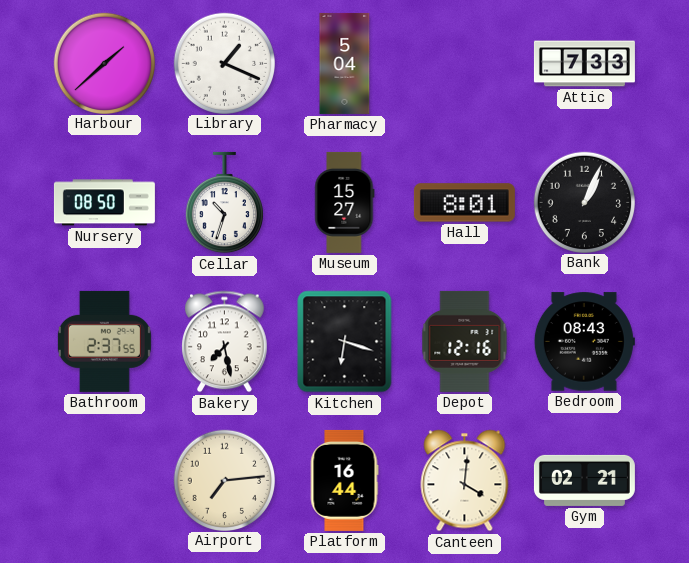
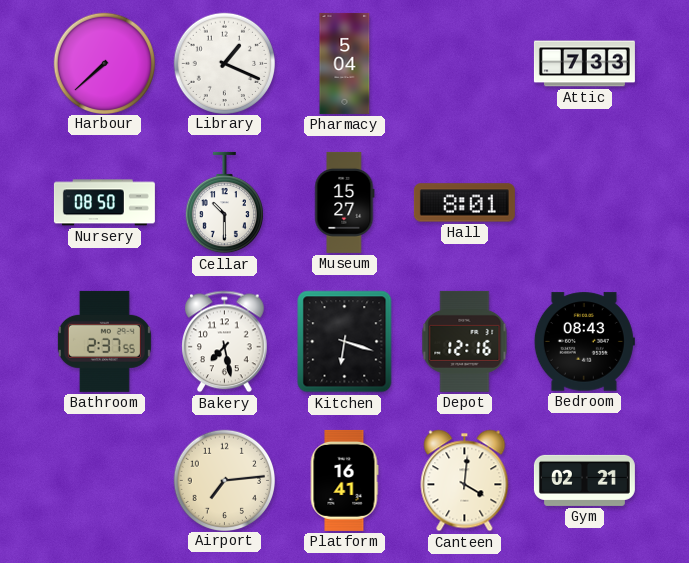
Harbour: 1:38 -> 7:38
Cellar: 10:33 -> 10:30
Bank: 1:04 -> none
Platform: 16:44 -> 16:41
